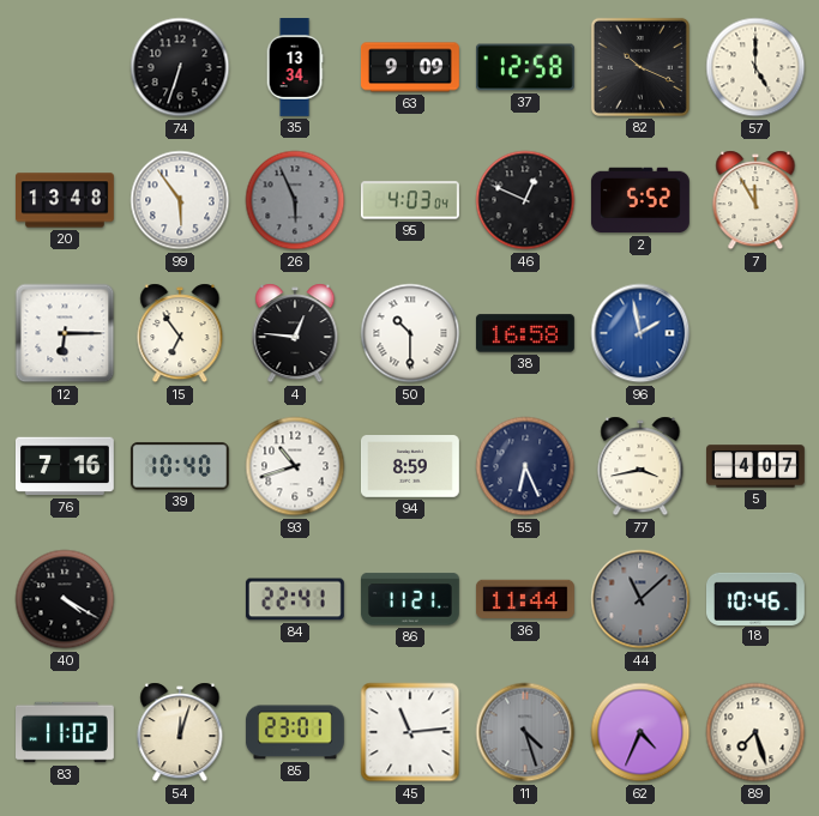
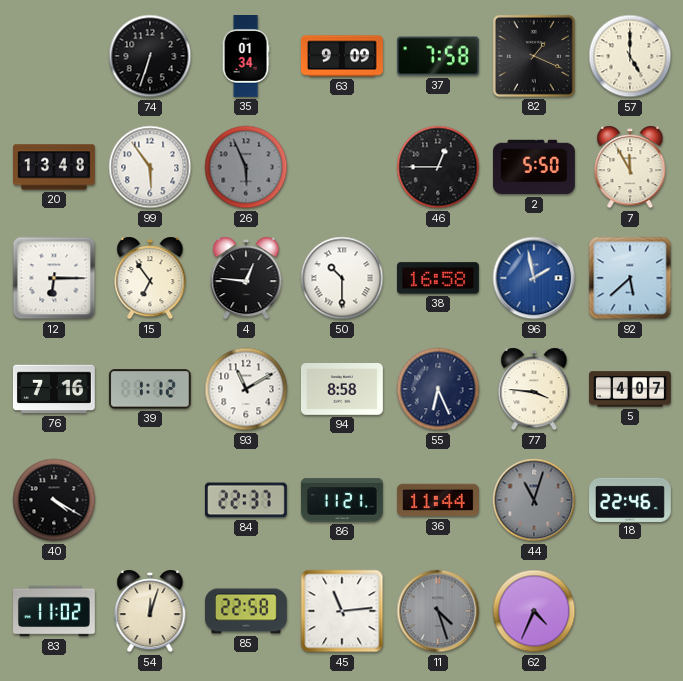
35: 13:34 -> 01:34
37: 12:58 -> 7:58
82: 10:19 -> 1:19
95: 4:03 -> none
46: 12:49 -> 12:45
2: 5:52 -> 5:50
92: none -> 5:38
39: 10:40 -> 1:12
93: 10:42 -> 11:10
94: 8:59 -> 8:58
77: 3:43 -> 3:46
84: 22:41 -> 22:37
44: 11:08 -> 11:03
18: 10:46 -> 22:46
85: 23:01 -> 22:58
89: 7:27 -> none
